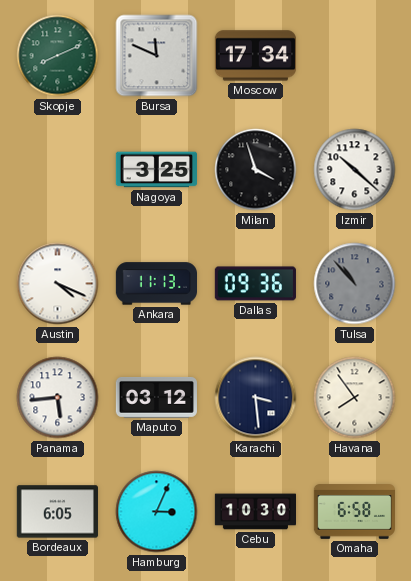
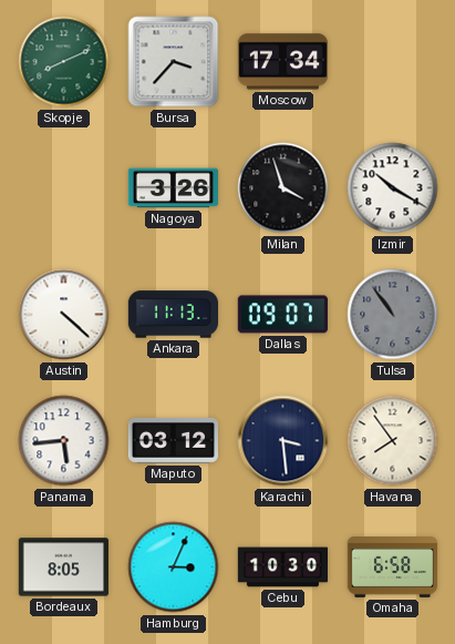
Bursa: 11:49 -> 3:37
Nagoya: 3:25 -> 3:26
Izmir: 10:22 -> 10:20
Austin: 4:19 -> 4:22
Dallas: 09:36 -> 09:07
Tulsa: 10:53 -> 10:54
Bordeaux: 6:05 -> 8:05
